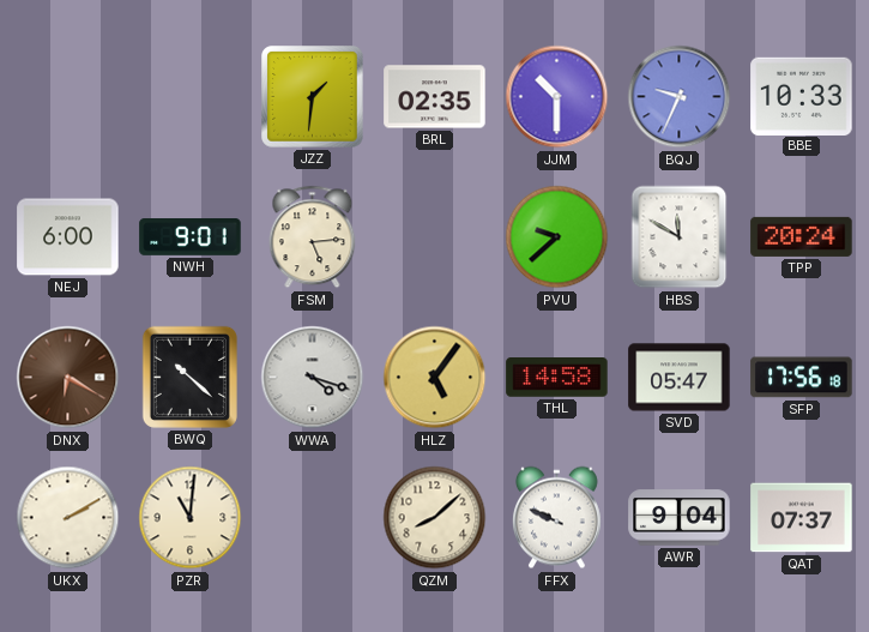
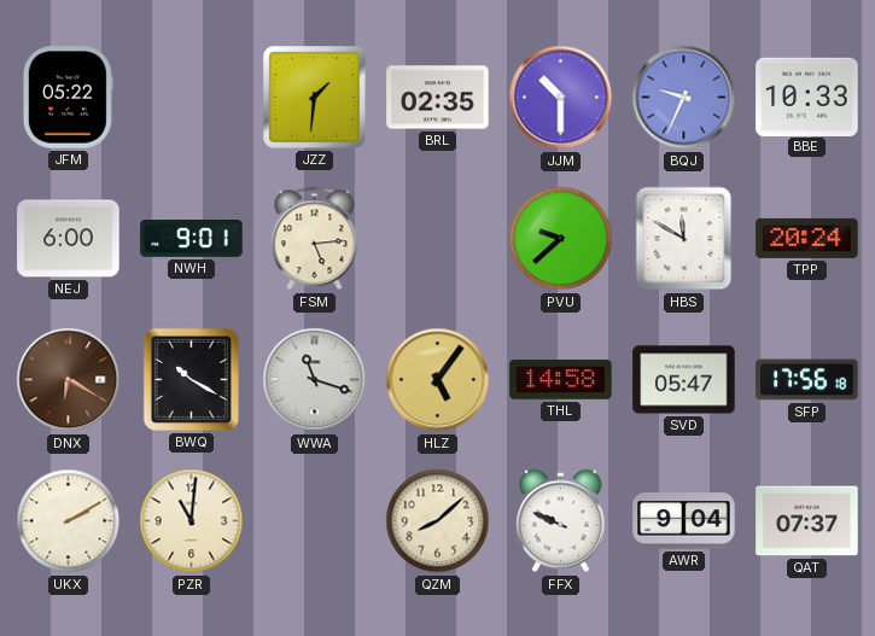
JFM: none -> 05:22
BWQ: 10:22 -> 10:20
WWA: 4:18 -> 11:18
